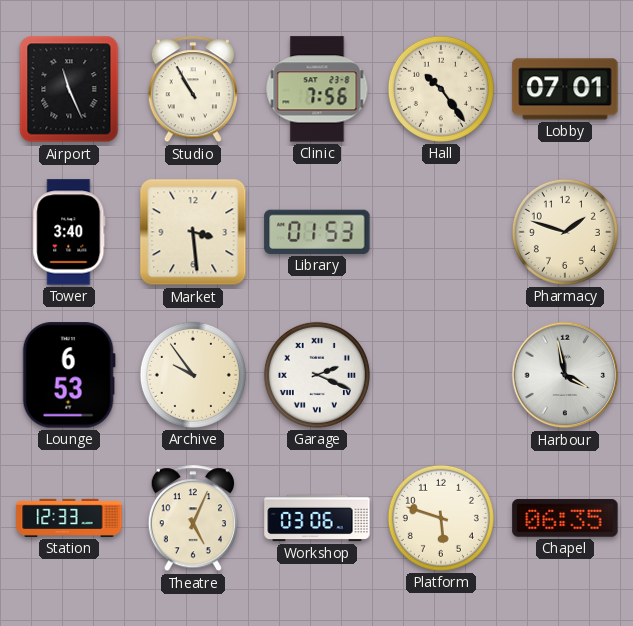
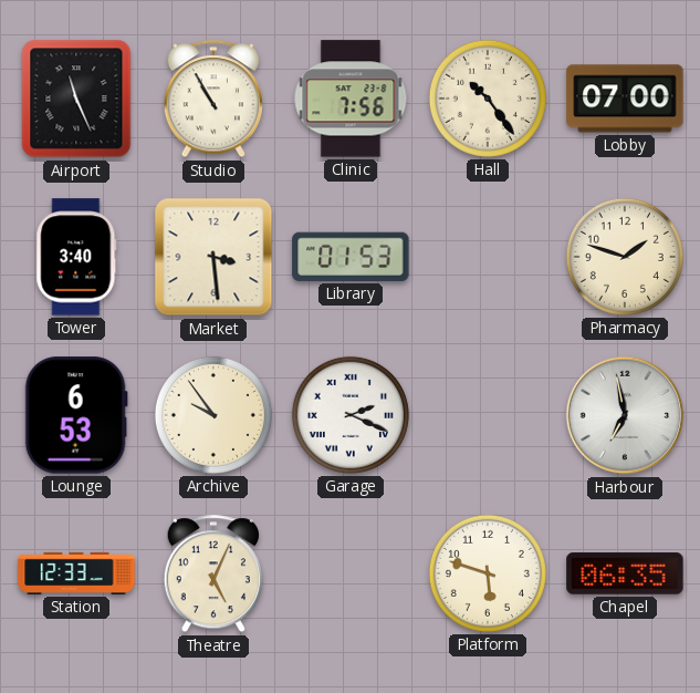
Lobby: 07:01 -> 07:00
Harbour: 3:58 -> 6:58
Workshop: 03:06 -> none
